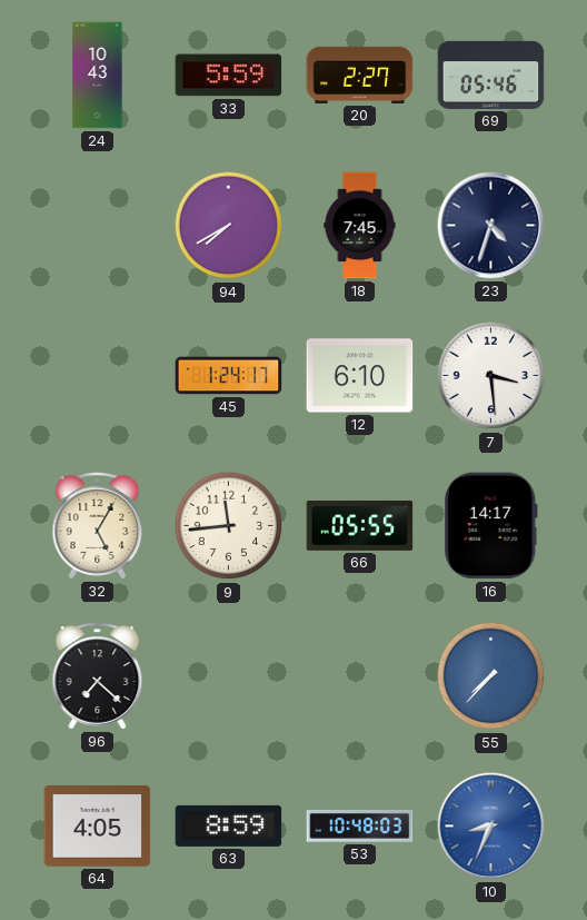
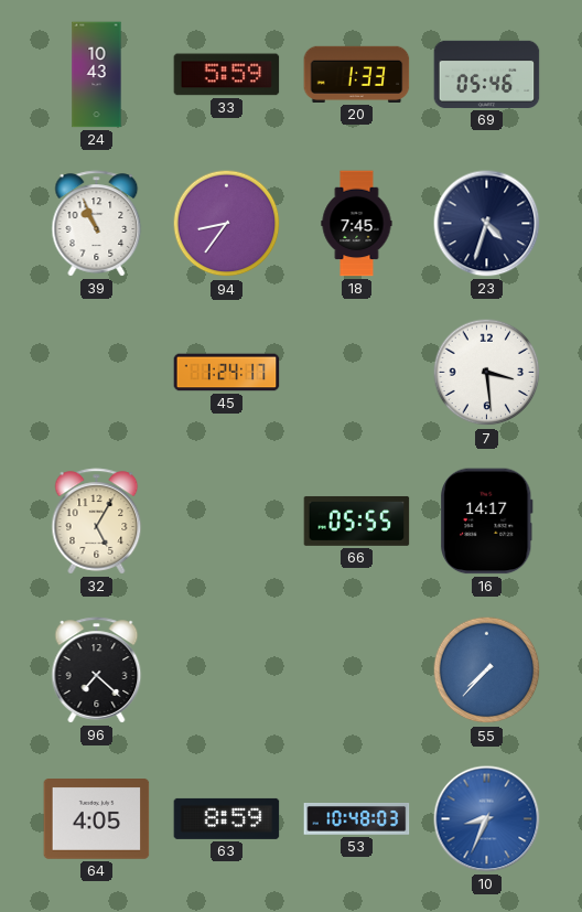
20: 2:27 -> 1:33
39: none -> 10:56
94: 7:40 -> 8:36
12: 6:10 -> none
9: 11:44 -> none
